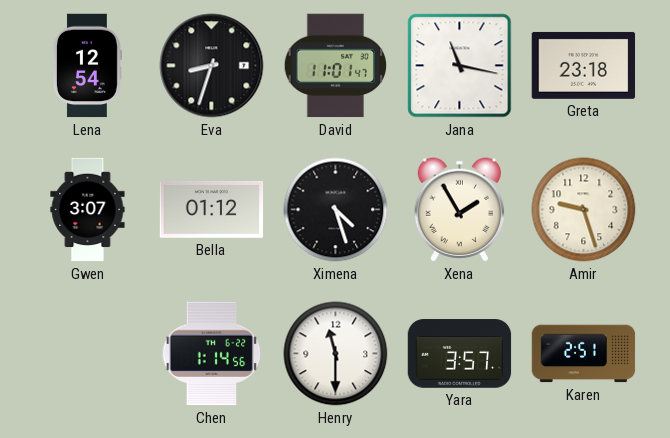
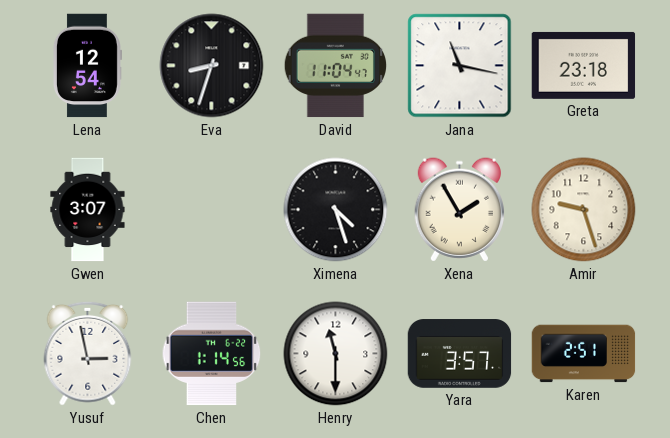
David: 11:01 -> 11:04
Bella: 01:12 -> none
Yusuf: none -> 2:58
